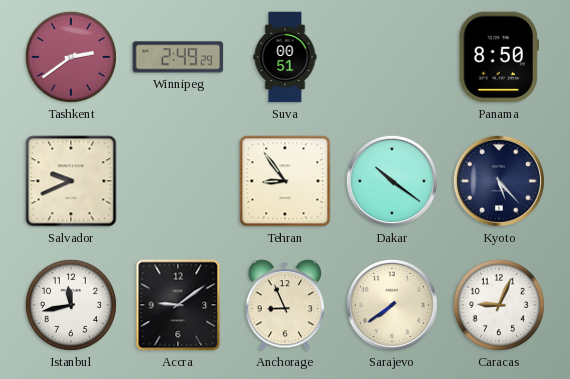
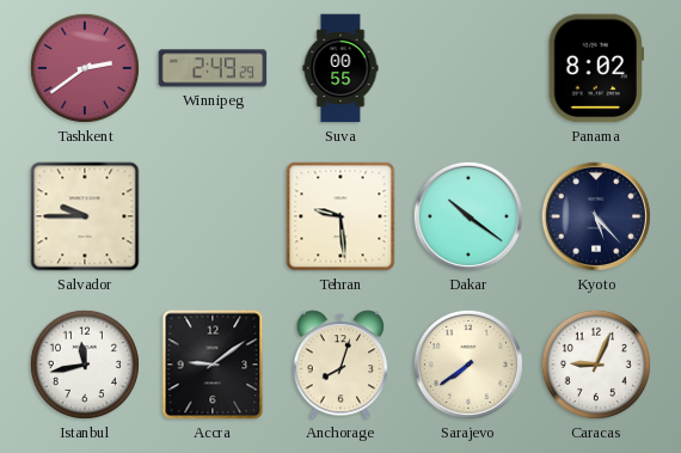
Suva: 00:51 -> 00:55
Panama: 8:50 -> 8:02
Salvador: 9:41 -> 9:45
Tehran: 8:54 -> 9:29
Anchorage: 8:56 -> 8:03
